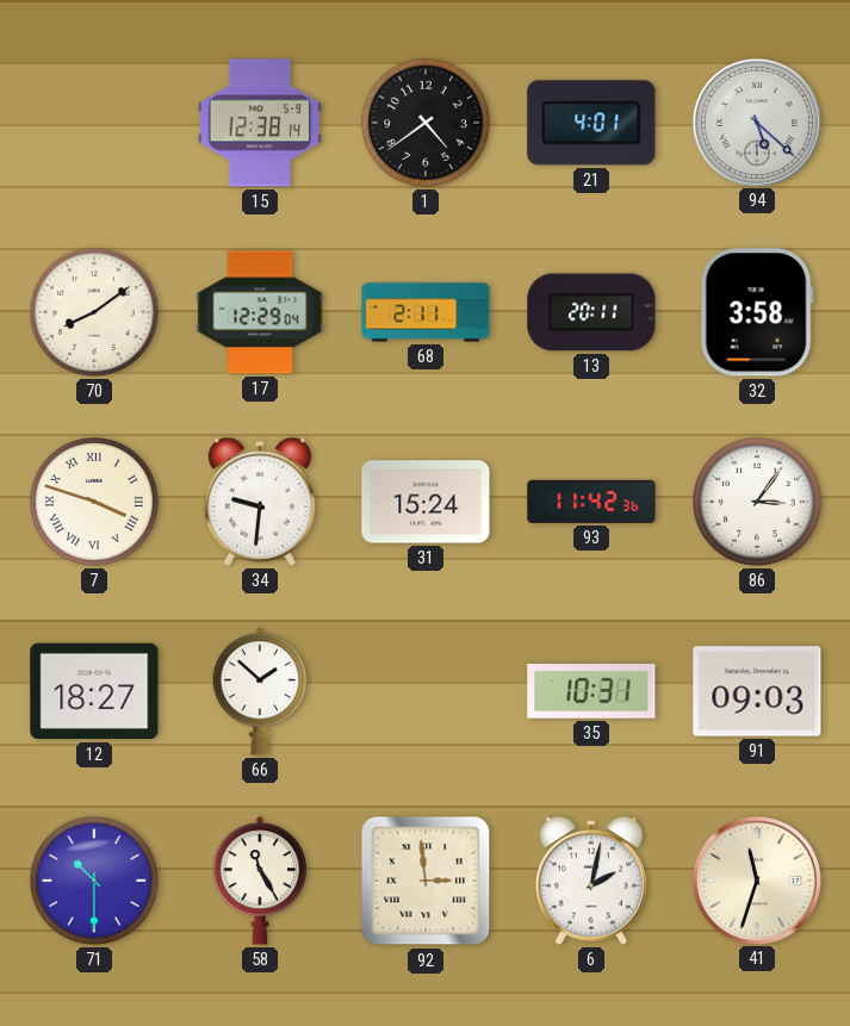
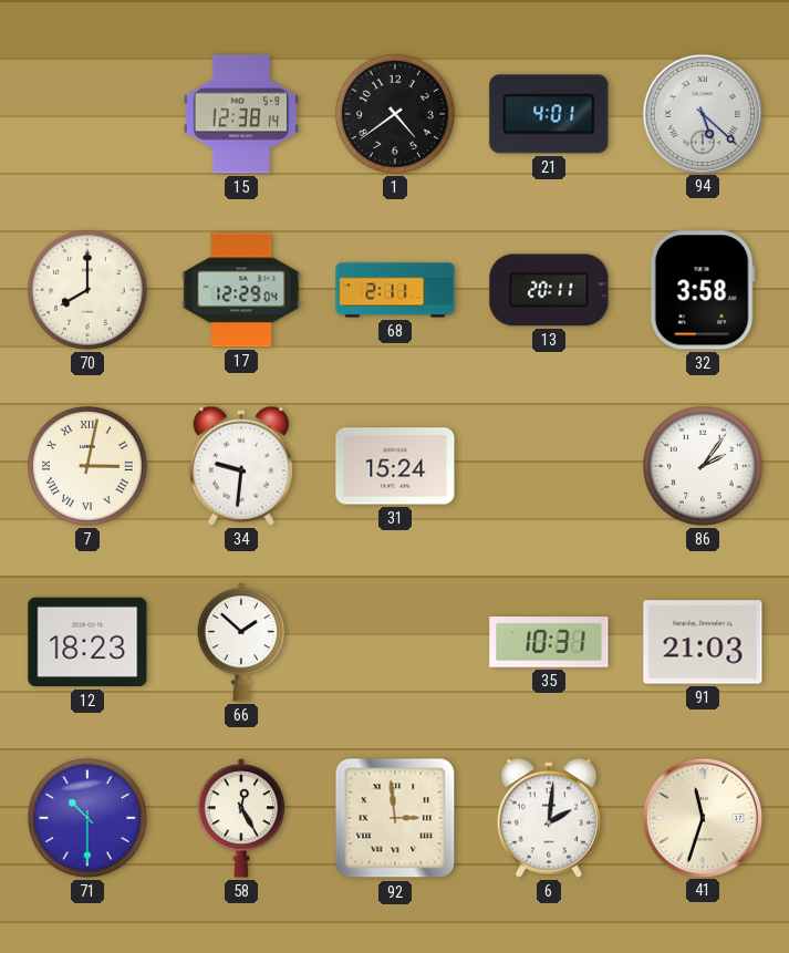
70: 8:09 -> 8:00
7: 3:48 -> 3:02
93: 11:42 -> none
86: 3:06 -> 2:06
12: 18:27 -> 18:23
91: 09:03 -> 21:03
58: 11:25 -> 12:25
6: 2:02 -> 2:01
